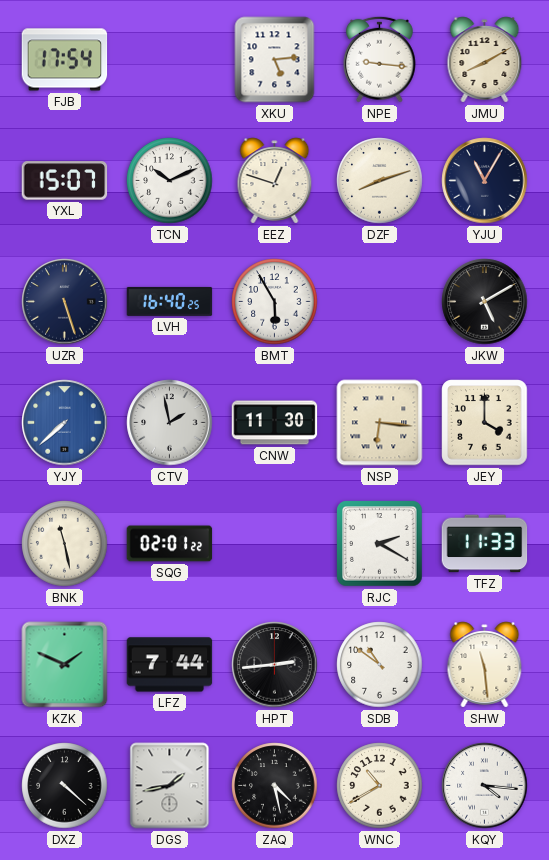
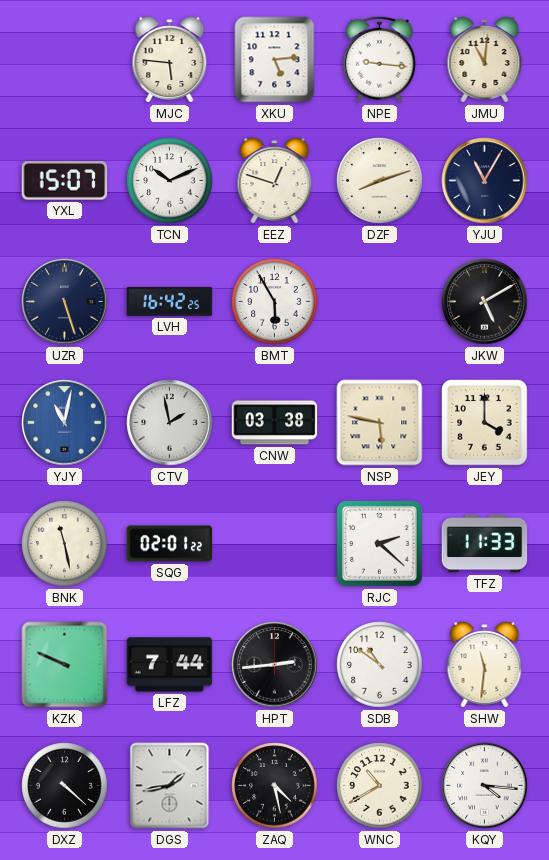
FJB: 17:54 -> none
MJC: none -> 5:46
JMU: 8:10 -> 11:01
LVH: 16:40 -> 16:42
YJY: 7:38 -> 11:02
CNW: 11:30 -> 03:38
NSP: 6:16 -> 5:47
RJC: 2:20 -> 2:22
KZK: 1:49 -> 9:49
SHW: 11:29 -> 11:31
